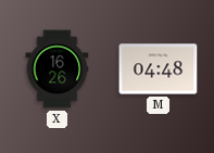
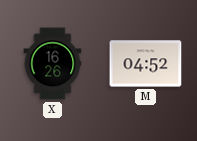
M: 04:48 -> 04:52
